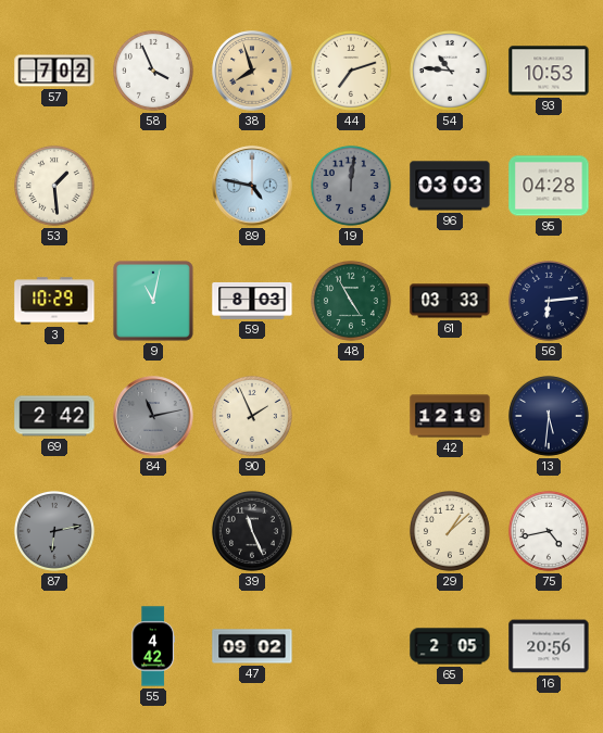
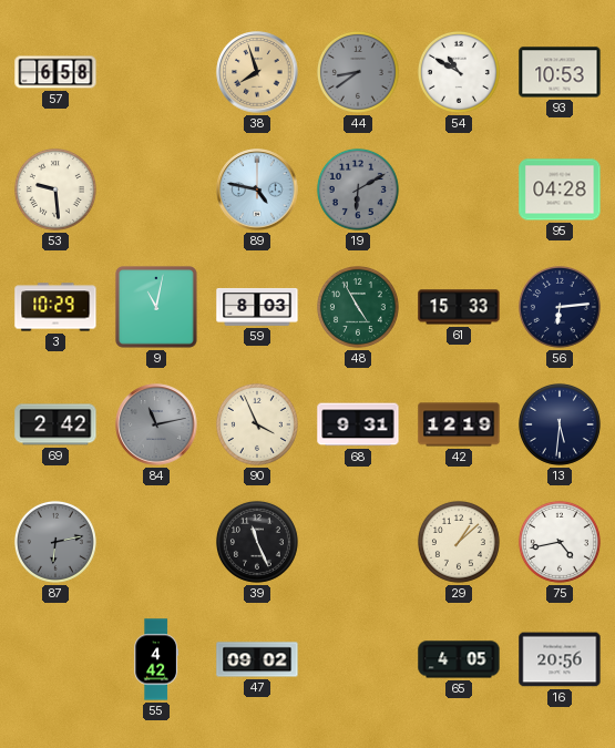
57: 7:02 -> 6:58
58: 3:56 -> none
44: 7:12 -> 8:39
44 dial: cream -> grey
54: 10:46 -> 10:50
53: 1:29 -> 9:29
19: 12:01 -> 6:10
96: 03:03 -> none
61: 03:33 -> 15:33
90: 1:56 -> 3:56
68: none -> 9:31
65: 2:05 -> 4:05
